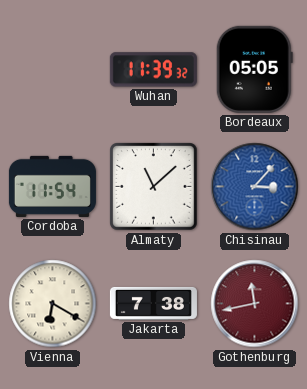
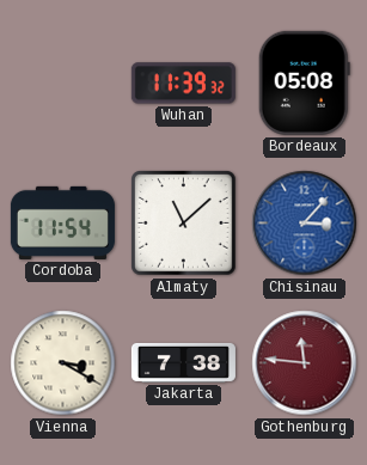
Bordeaux: 05:05 -> 05:08
Vienna: 6:20 -> 3:20
Gothenburg: 11:43 -> 11:46
